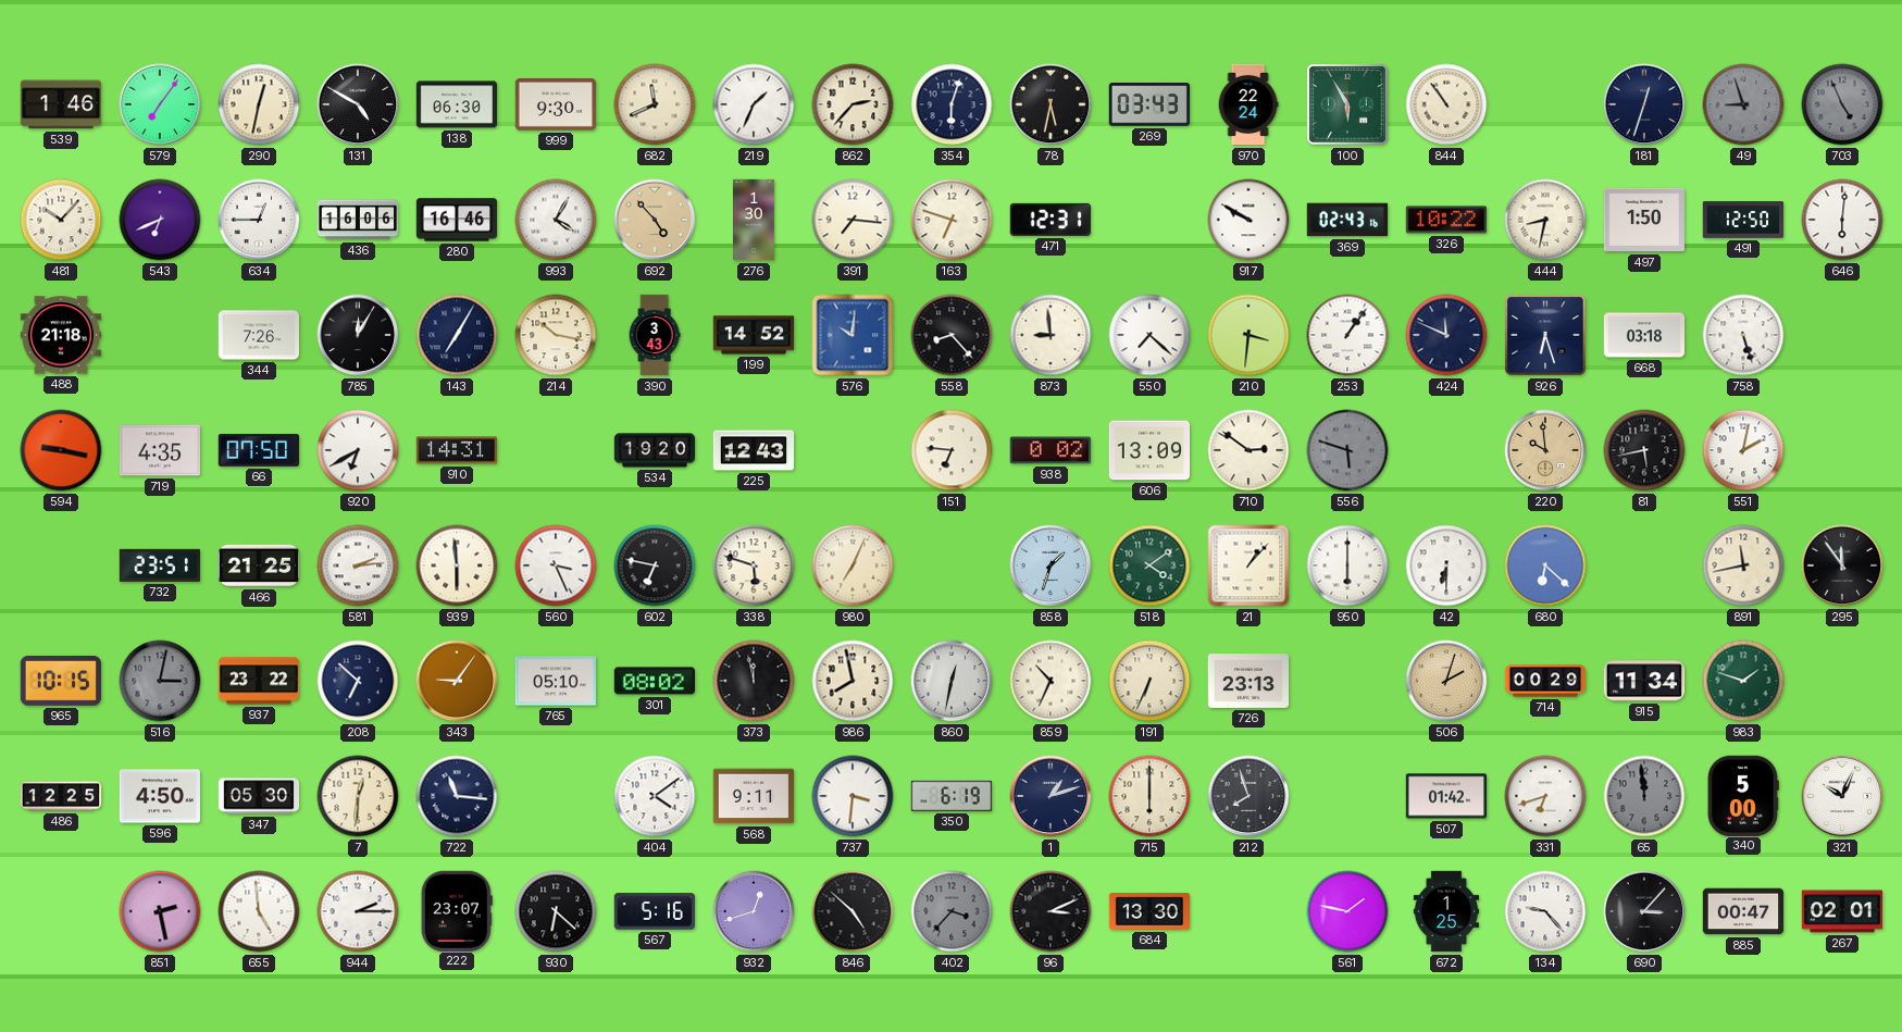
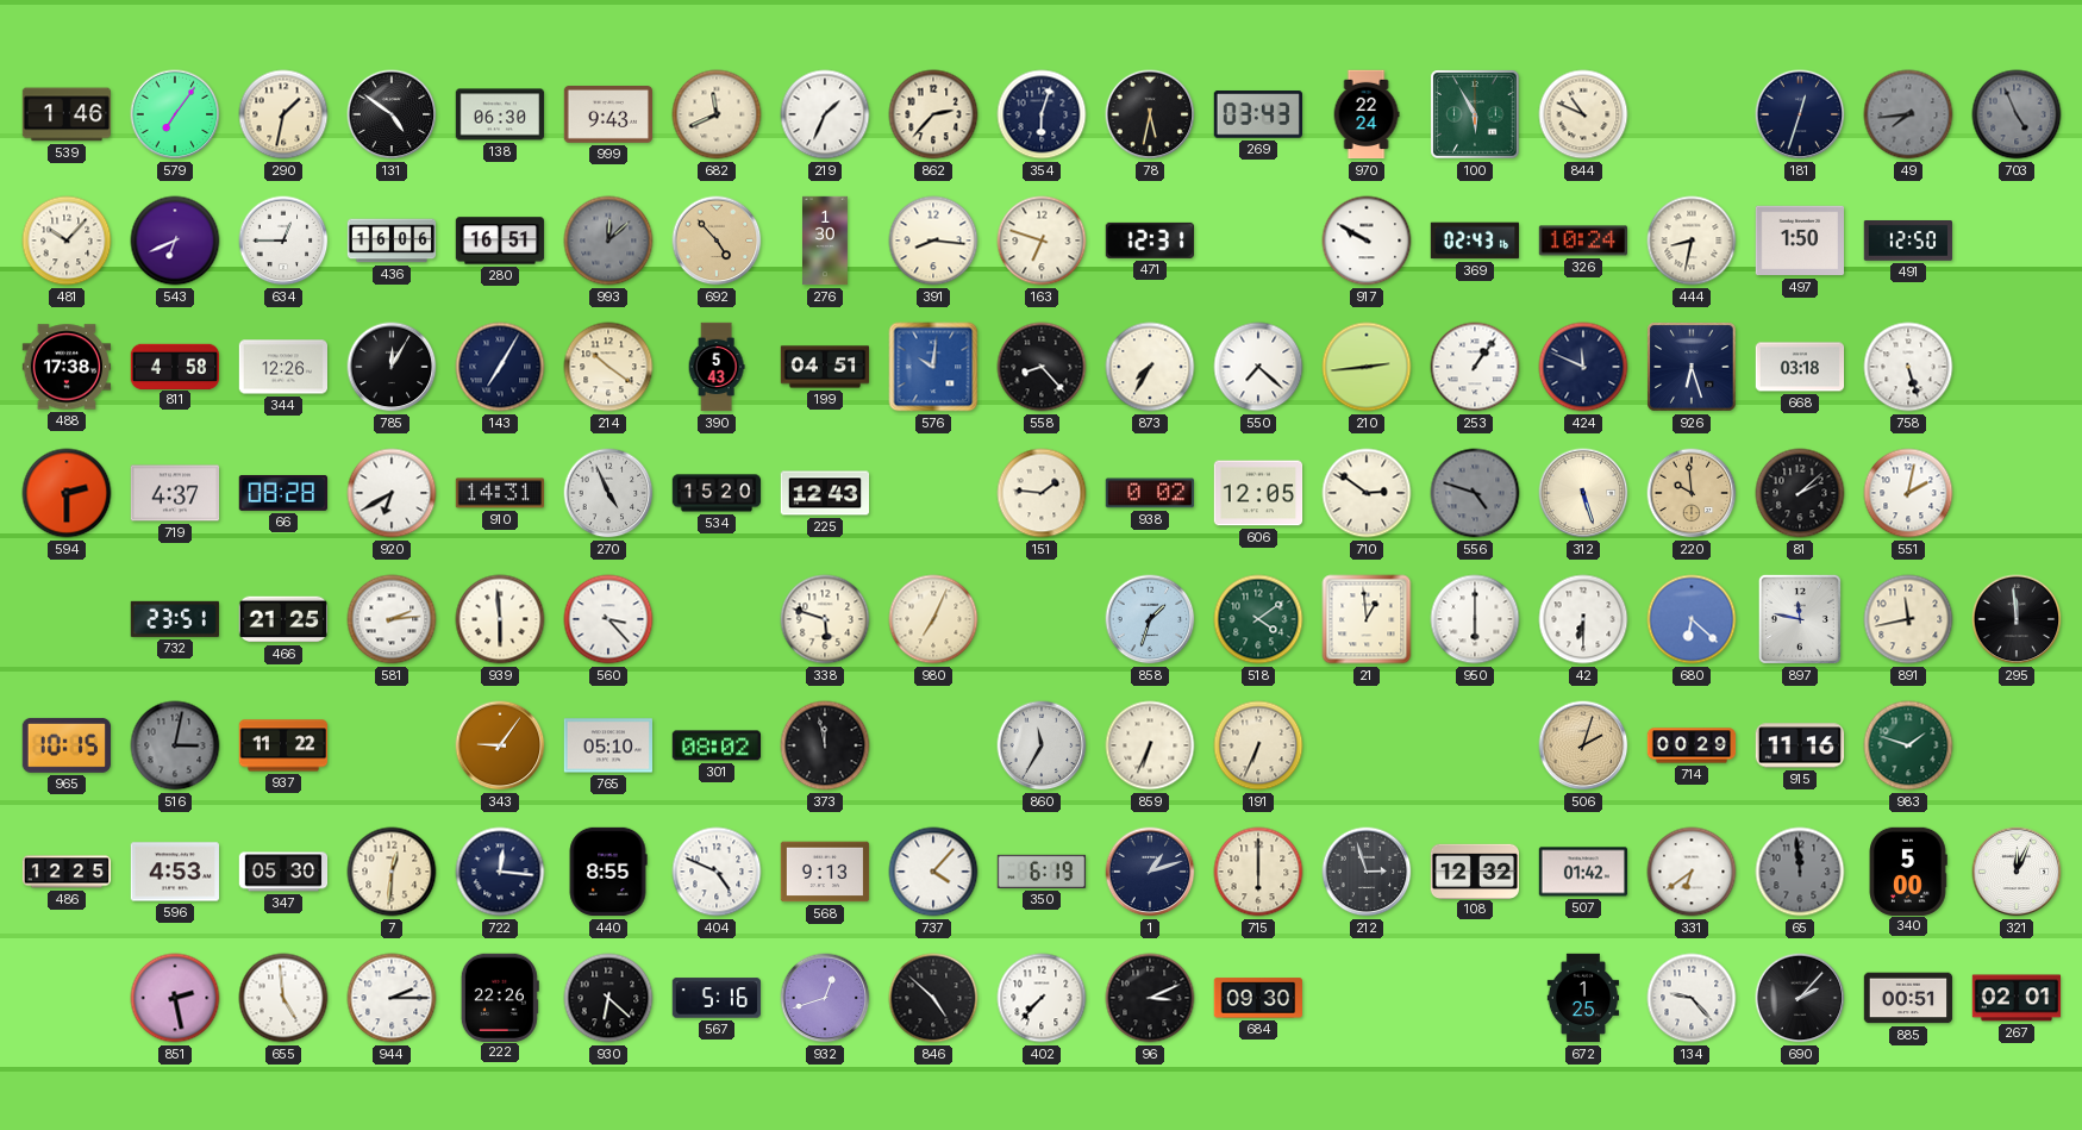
290: 12:32 -> 1:32
131: 4:50 -> 4:51
999: 9:30 -> 9:43
844: 10:54 -> 10:49
49: 8:57 -> 7:44
280: 16:46 -> 16:51
993: 4:05 -> 12:08
993 dial: white -> grey
391: 7:16 -> 8:16
326: 10:22 -> 10:24
646: 6:01 -> none
488: 21:18 -> 17:38
811: none -> 4:58
344: 7:26 -> 12:26
214: 10:17 -> 10:21
390: 3:43 -> 5:43
199: 14:52 -> 04:51
873: 8:59 -> 7:35
210: 3:31 -> 2:44
594: 9:17 -> 2:30
719: 4:35 -> 4:37
66: 07:50 -> 08:28
270: none -> 4:56
534: 19:20 -> 15:20
151: 6:46 -> 1:46
606: 13:09 -> 12:05
556: 5:48 -> 4:48
312: none -> 5:27
81: 5:43 -> 2:08
560: 3:26 -> 3:23
602: 6:47 -> none
21: 1:07 -> 12:59
897: none -> 11:47
295: 11:54 -> 11:59
937: 23:22 -> 11:22
208: 6:52 -> none
986: 7:58 -> none
860: 12:32 -> 11:35
859: 10:34 -> 6:34
726: 23:13 -> none
915: 11:34 -> 11:16
596: 4:50 -> 4:53
722: 11:16 -> 12:16
440: none -> 8:55
404: 4:09 -> 4:49
568: 9:11 -> 9:13
737: 3:31 -> 4:07
212: 7:57 -> 2:57
108: none -> 12:32
331: 6:42 -> 6:39
321: 10:04 -> 12:04
222: 23:07 -> 22:26
402: 3:37 -> 7:37
402 dial: grey -> white
684: 13:30 -> 09:30
561: 1:47 -> none
690: 3:07 -> 2:07
885: 00:47 -> 00:51
